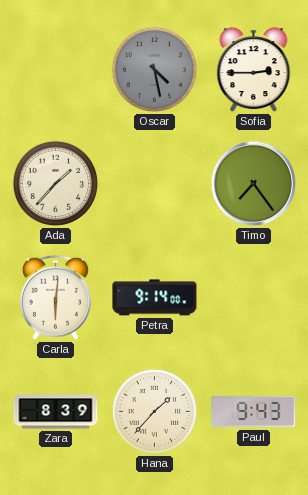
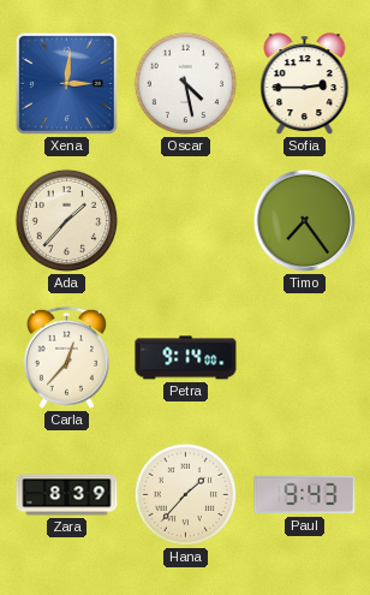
Xena: none -> 3:01
Oscar dial: grey -> white
Carla: 6:01 -> 12:37
